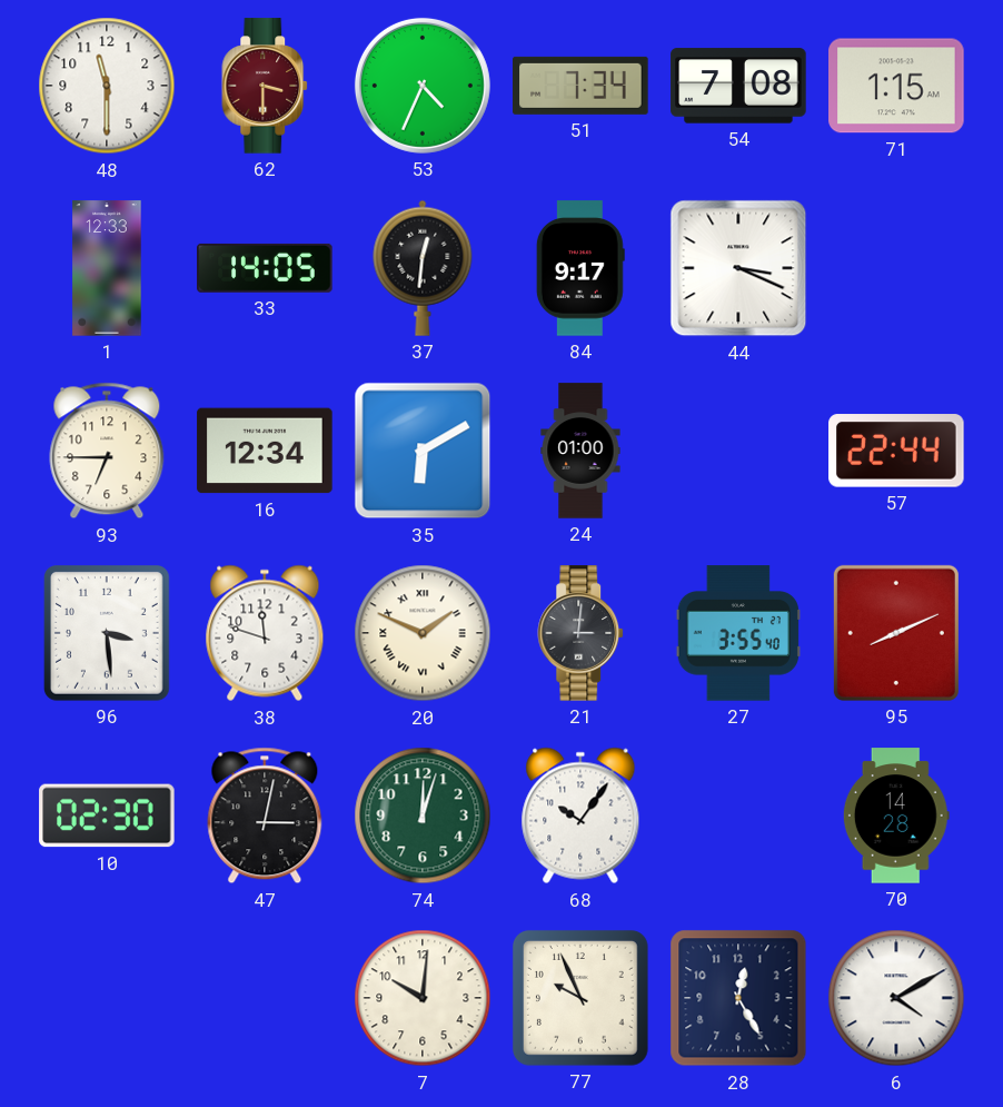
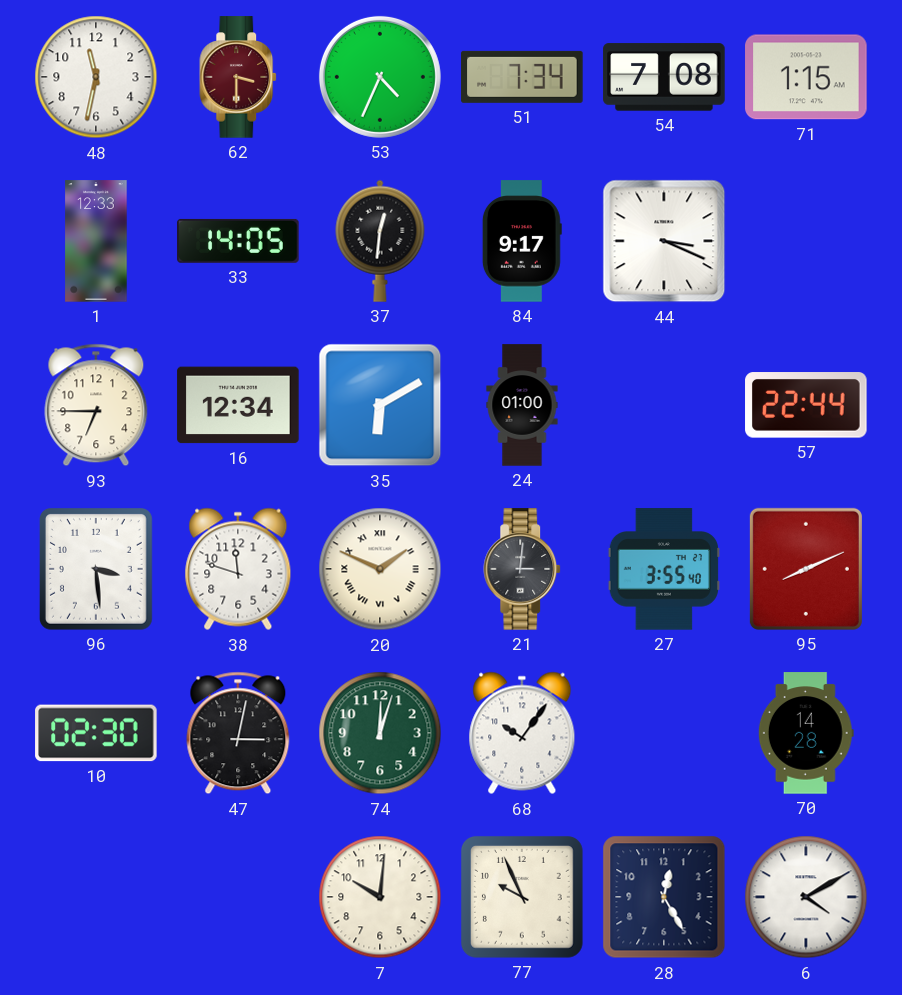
48: 11:30 -> 11:32
